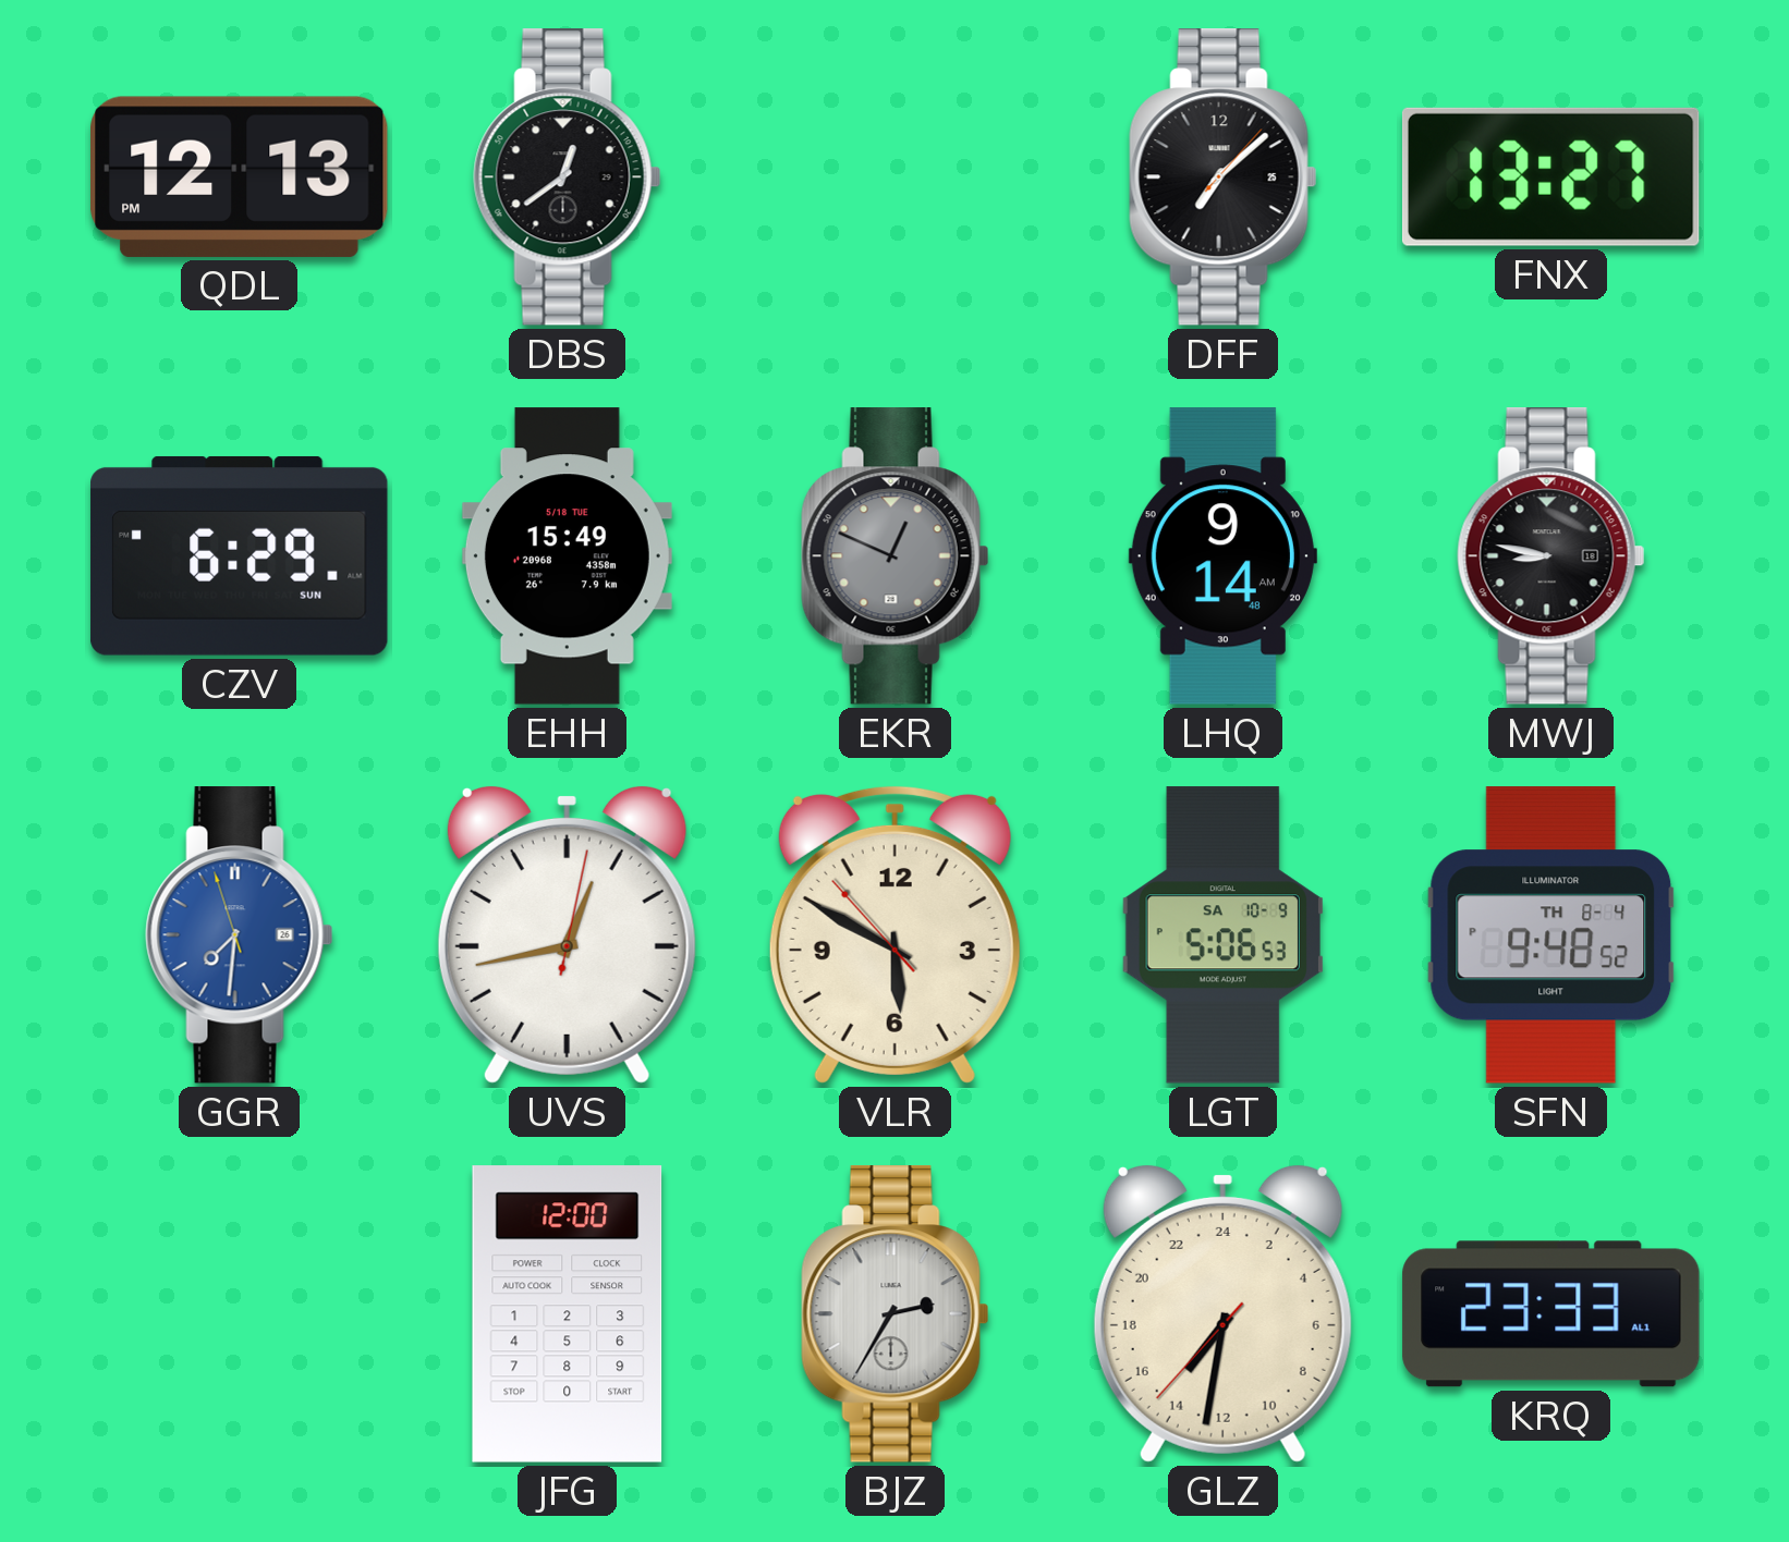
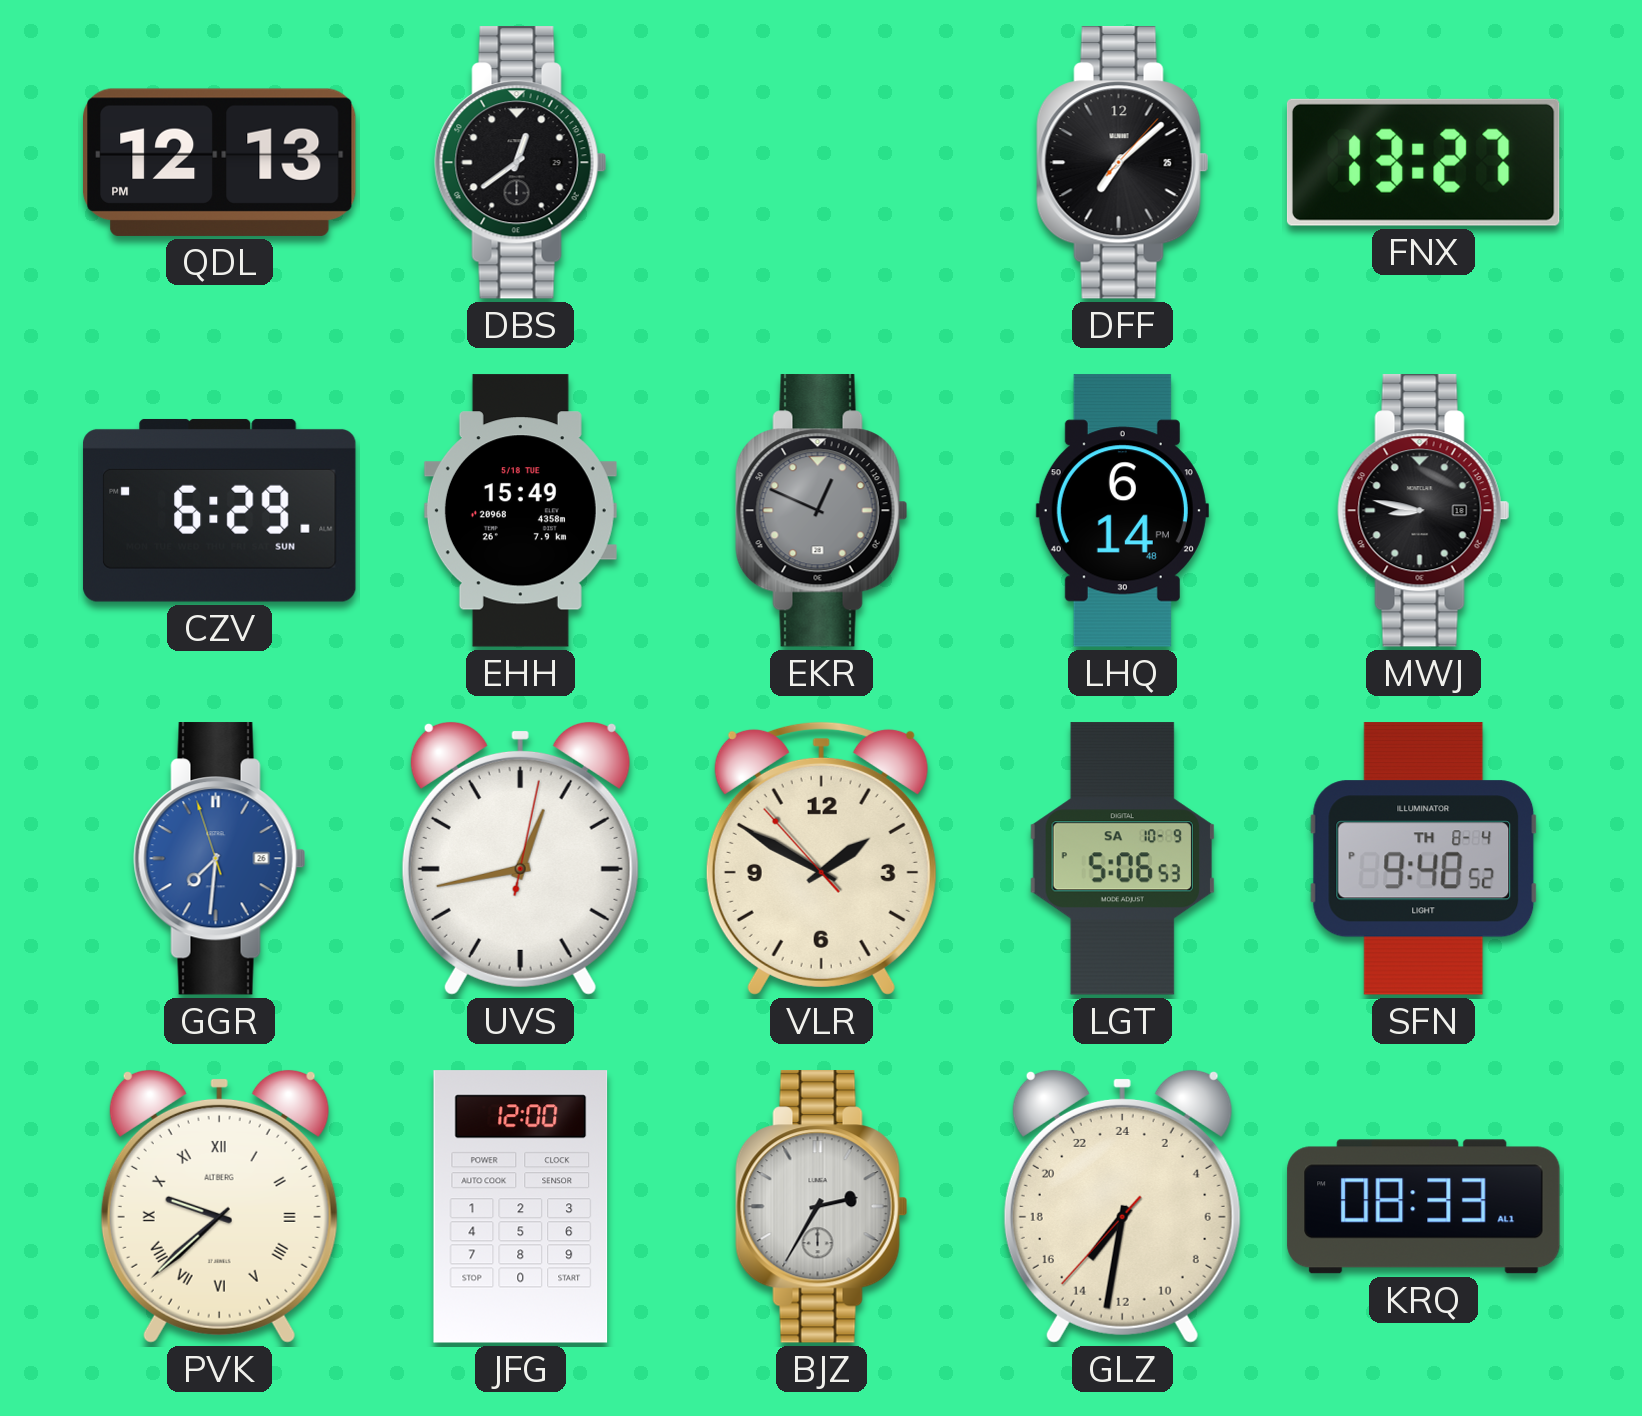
LHQ: 9:14 -> 6:14
VLR: 5:49 -> 1:49
PVK: none -> 9:38
KRQ: 23:33 -> 08:33
